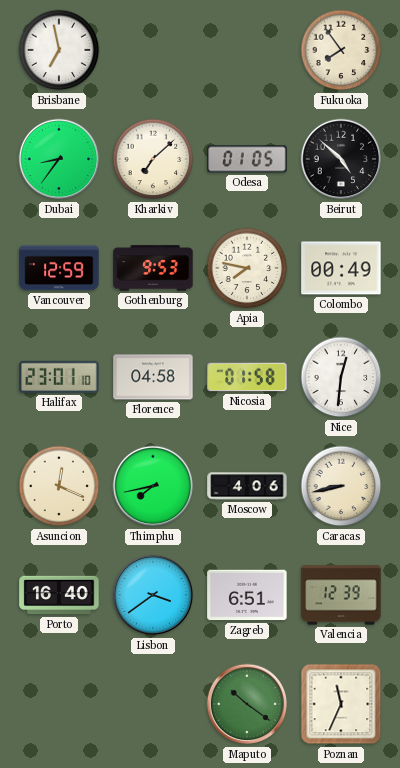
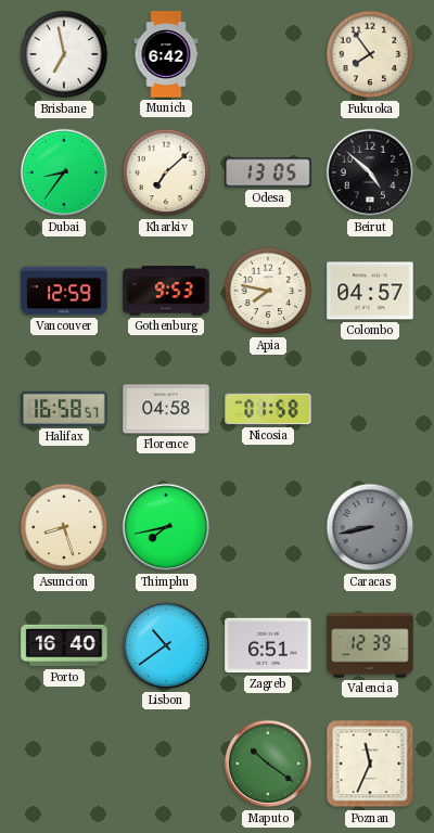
Munich: none -> 6:42
Odesa: 01:05 -> 13:05
Colombo: 00:49 -> 04:57
Halifax: 23:01 -> 16:58
Nice: 12:31 -> none
Asuncion: 12:19 -> 8:27
Moscow: 4:06 -> none
Caracas dial: cream -> grey
Lisbon: 3:39 -> 10:39
